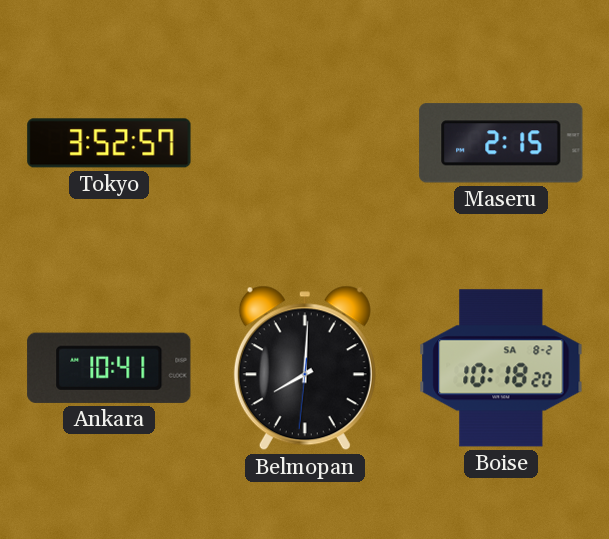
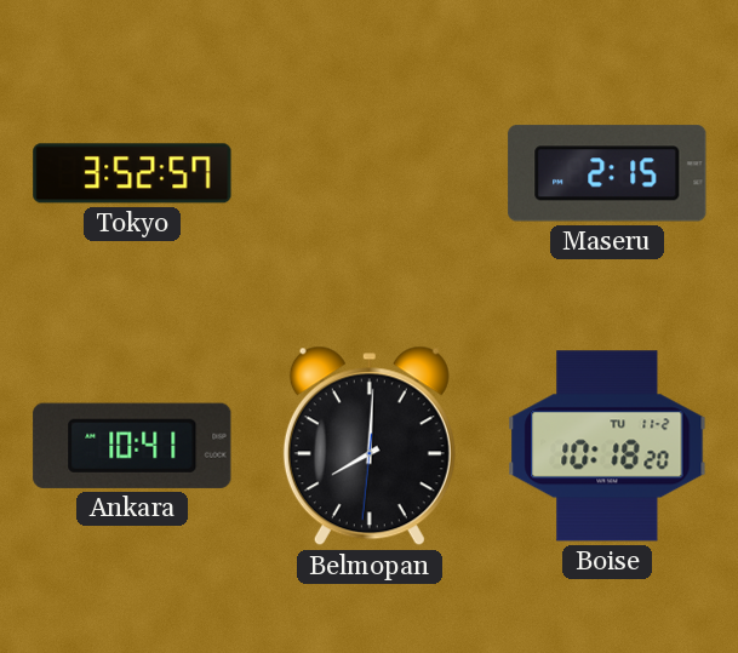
Boise date: SA 8-2 -> TU 11-2
